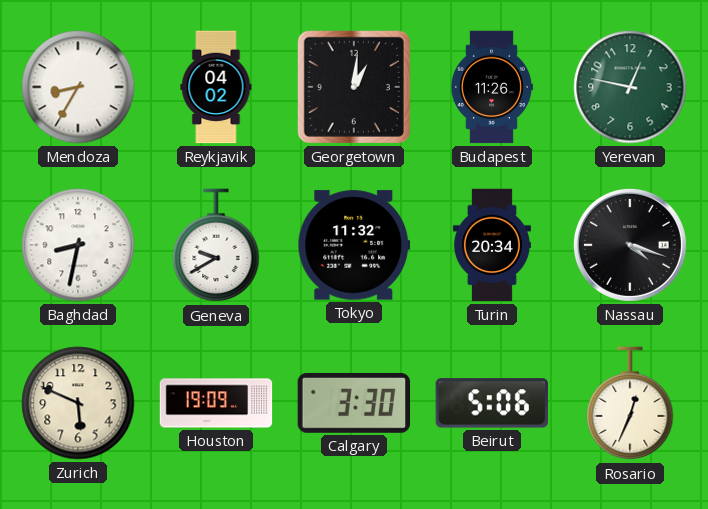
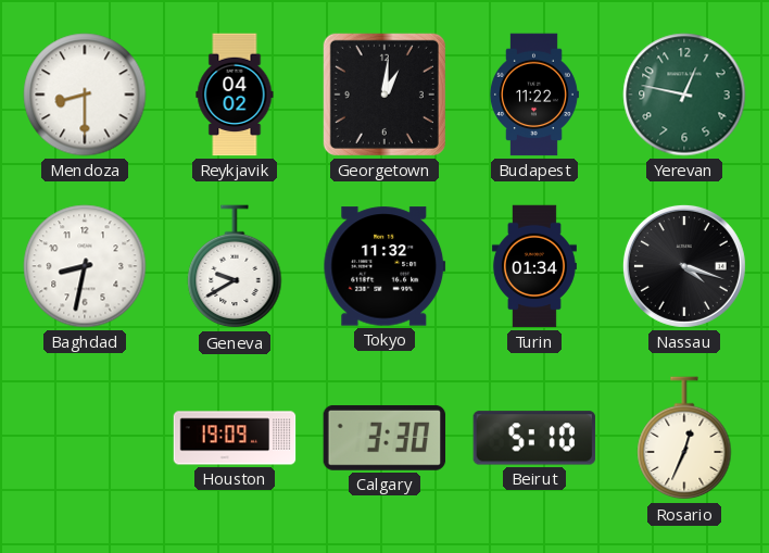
Mendoza: 8:35 -> 8:30
Budapest: 11:26 -> 11:22
Turin: 20:34 -> 01:34
Zurich: 5:49 -> none
Beirut: 5:06 -> 5:10
